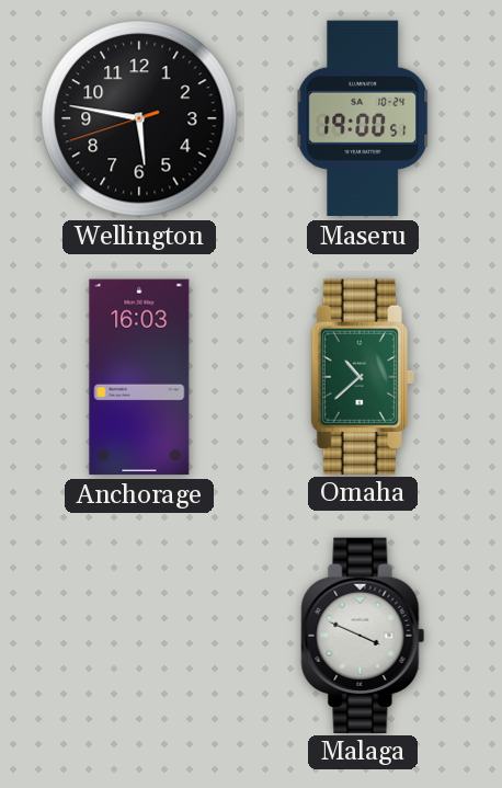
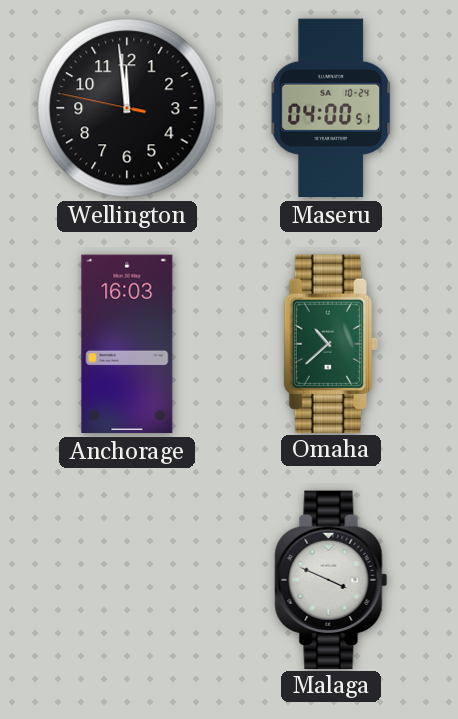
Wellington: 5:46 -> 11:58
Maseru: 19:00 -> 04:00
